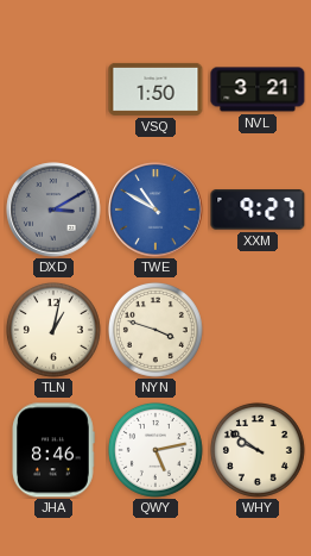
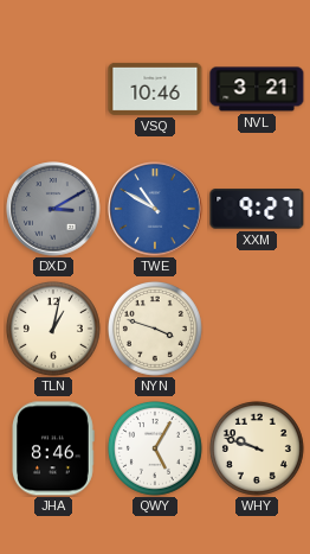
VSQ: 1:50 -> 10:46
QWY: 5:13 -> 5:05
WHY: 9:51 -> 9:48
